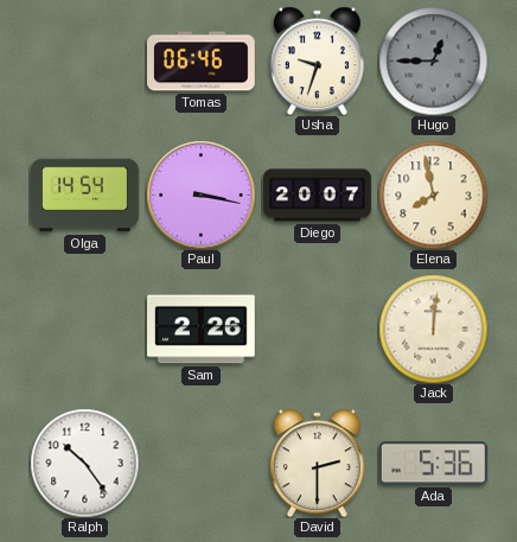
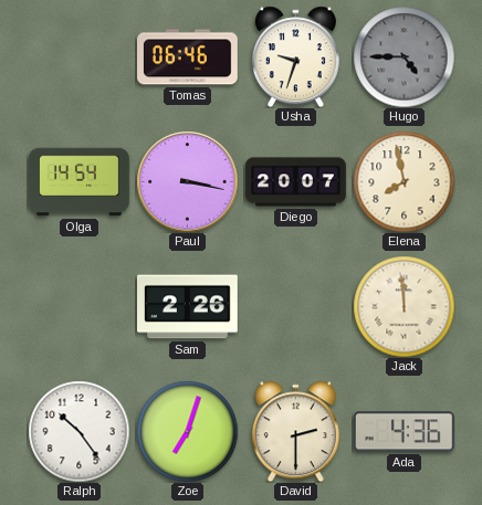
Hugo: 12:45 -> 4:45
Jack: 12:01 -> 11:59
Zoe: none -> 7:03
Ada: 5:36 -> 4:36
